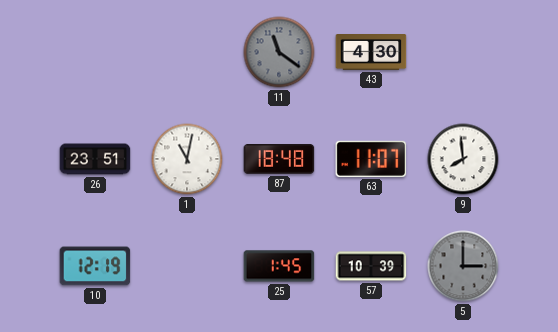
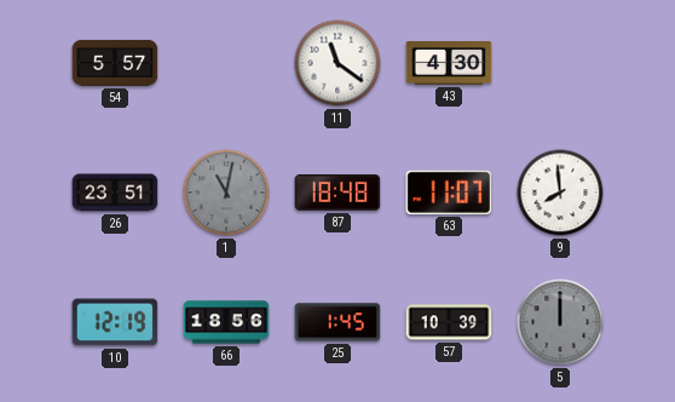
54: none -> 5:57
11 dial: grey -> white
1 dial: white -> grey
66: none -> 18:56
5: 3:00 -> 12:00
